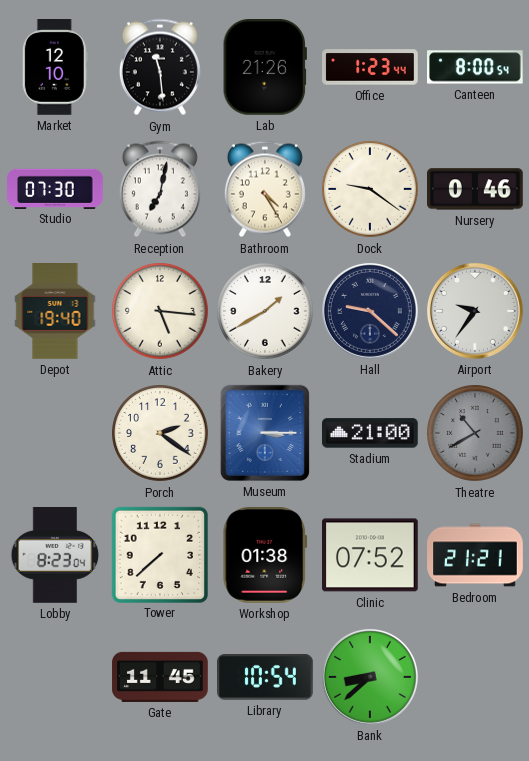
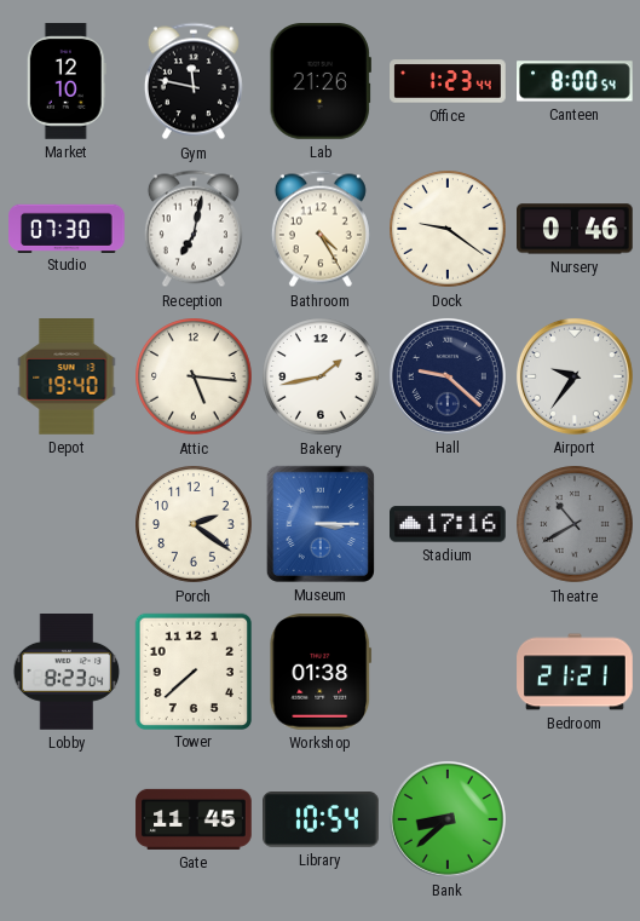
Gym: 11:29 -> 11:47
Bakery: 1:40 -> 1:43
Stadium: 21:00 -> 17:16
Clinic: 07:52 -> none
